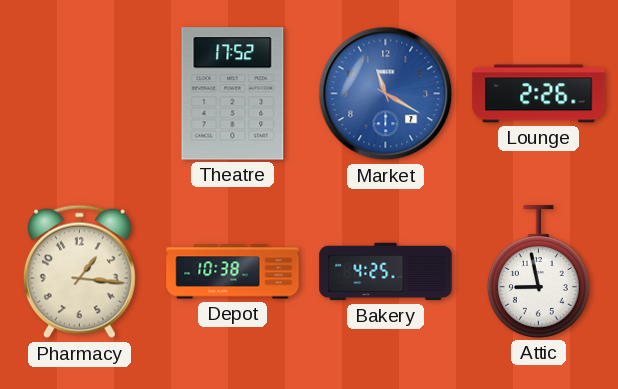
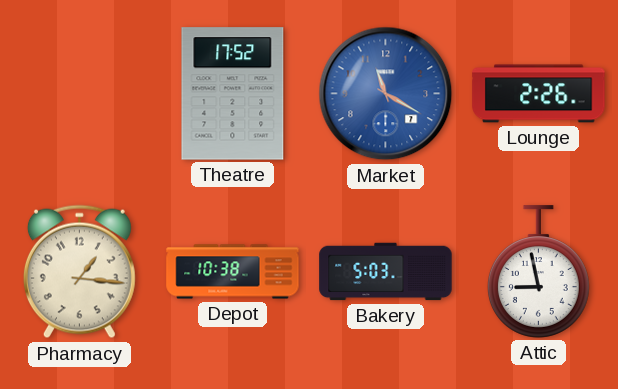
Bakery: 4:25 -> 5:03
